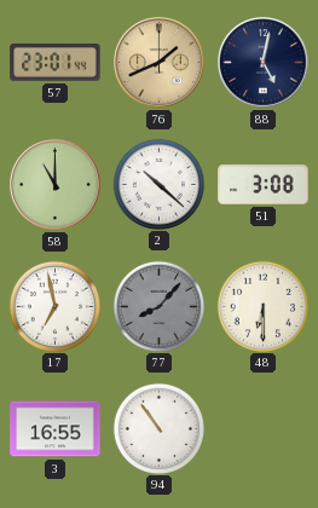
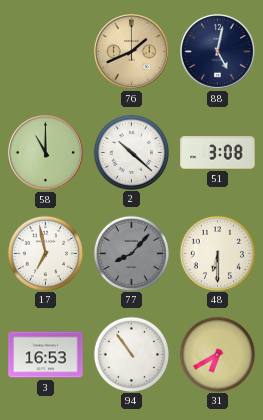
57: 23:01 -> none
3: 16:55 -> 16:53
31: none -> 6:40
